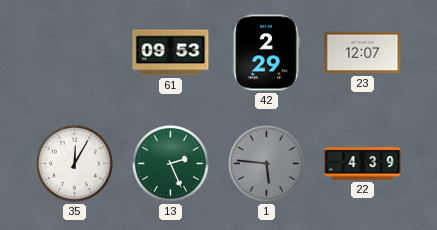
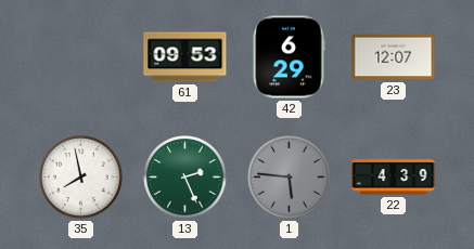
42: 2:29 -> 6:29
35: 12:05 -> 7:58
